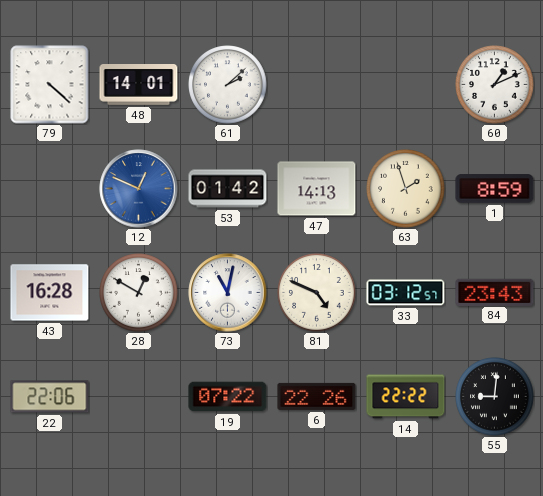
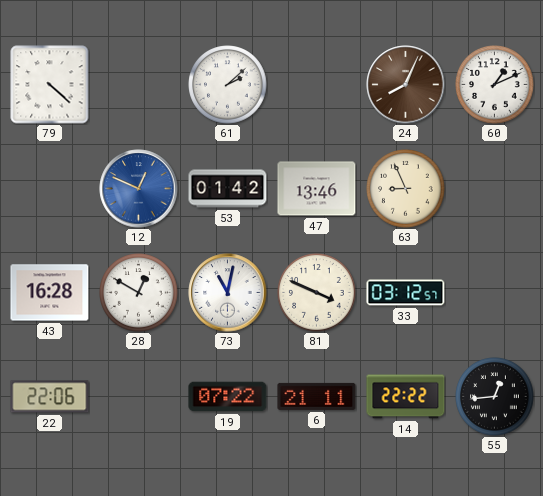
48: 14:01 -> none
24: none -> 8:04
47: 14:13 -> 13:46
63: 1:57 -> 8:56
1: 8:59 -> none
81: 4:49 -> 3:49
84: 23:43 -> none
6: 22:26 -> 21:11
55: 9:01 -> 12:44
